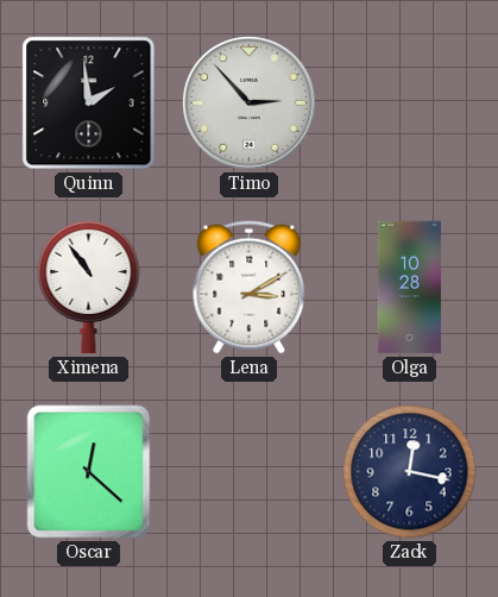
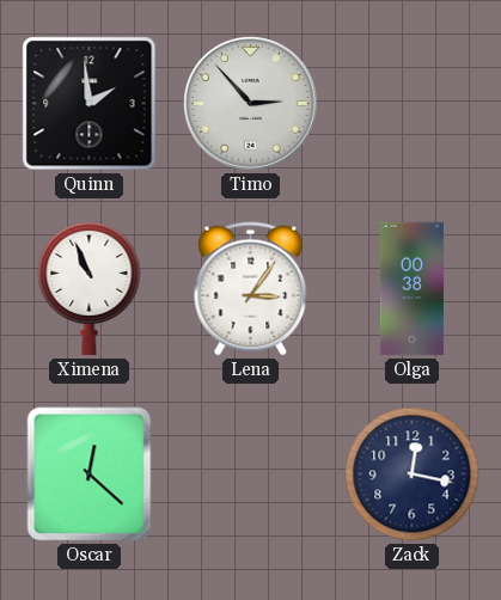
Ximena: 10:54 -> 10:56
Lena: 3:10 -> 3:06
Olga: 10:28 -> 00:38
